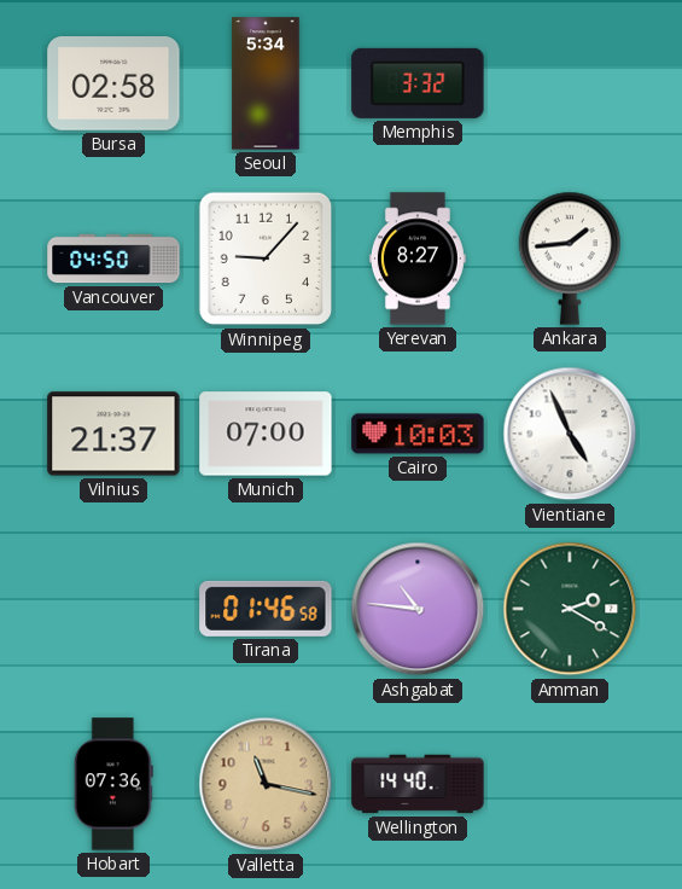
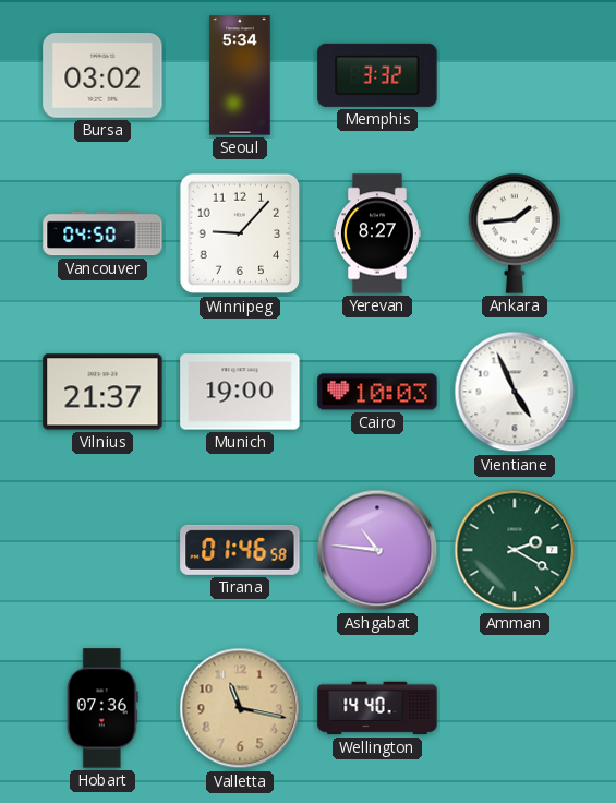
Bursa: 02:58 -> 03:02
Munich: 07:00 -> 19:00
